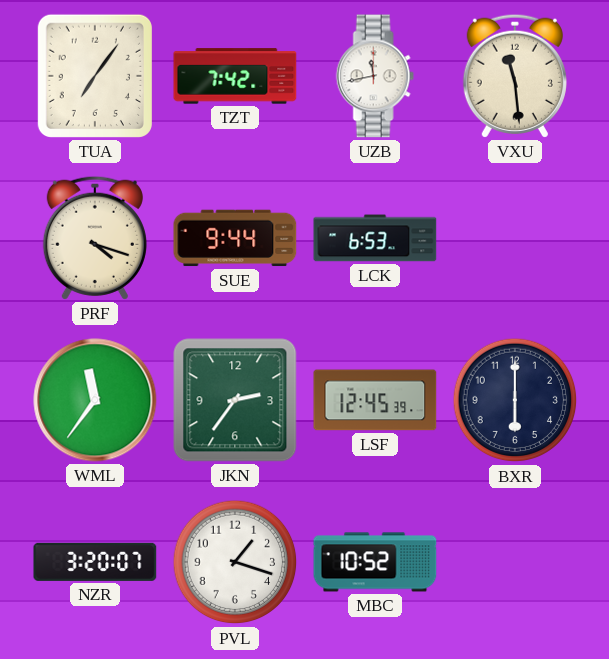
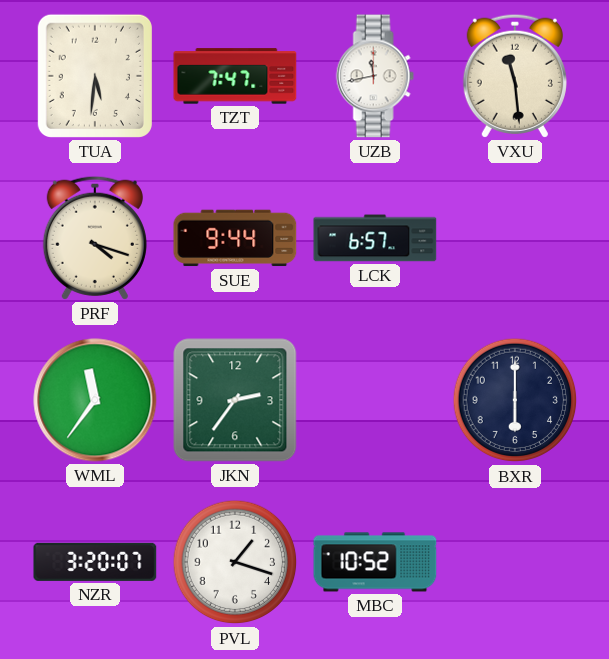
TUA: 7:06 -> 5:31
TZT: 7:42 -> 7:47
LCK: 6:53 -> 6:57
LSF: 12:45 -> none
